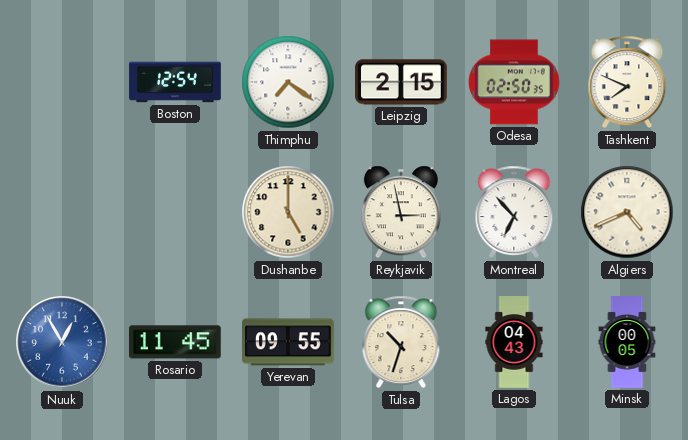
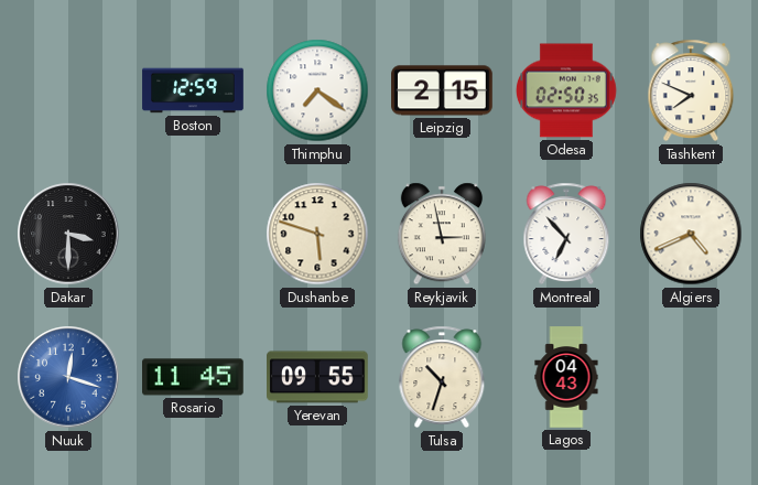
Boston: 12:54 -> 12:59
Dakar: none -> 3:30
Dushanbe: 5:00 -> 5:48
Nuuk: 12:55 -> 12:18
Minsk: 00:05 -> none
